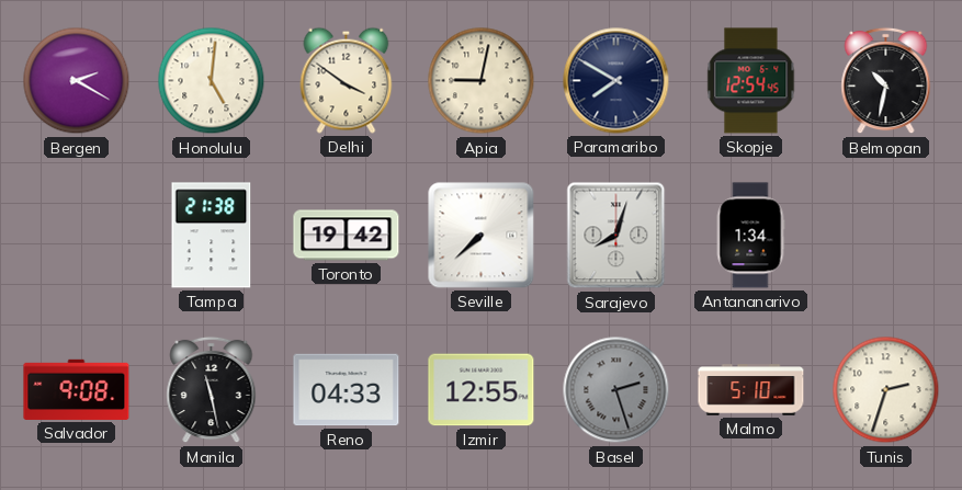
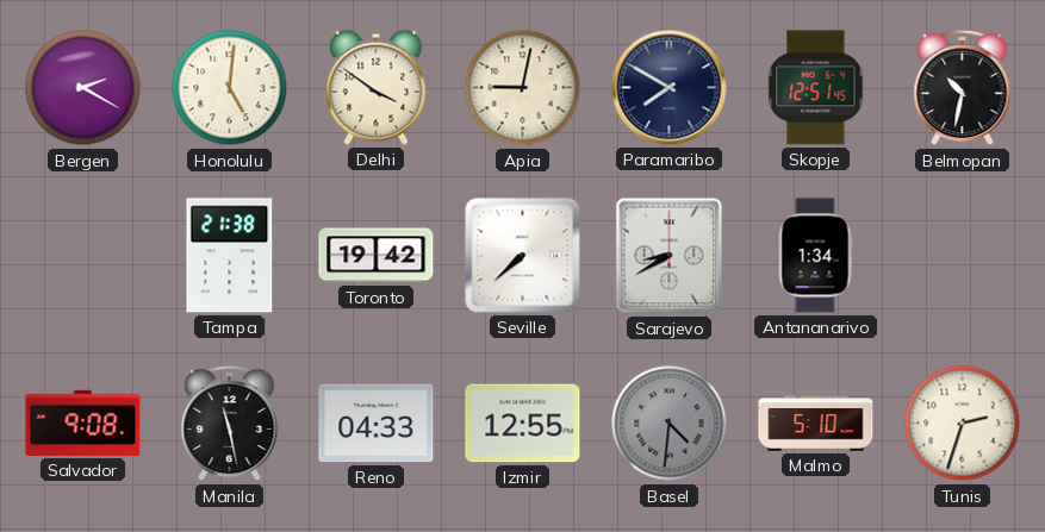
Skopje: 12:54 -> 12:51
Sarajevo: 8:03 -> 8:40
Basel: 2:27 -> 4:31
